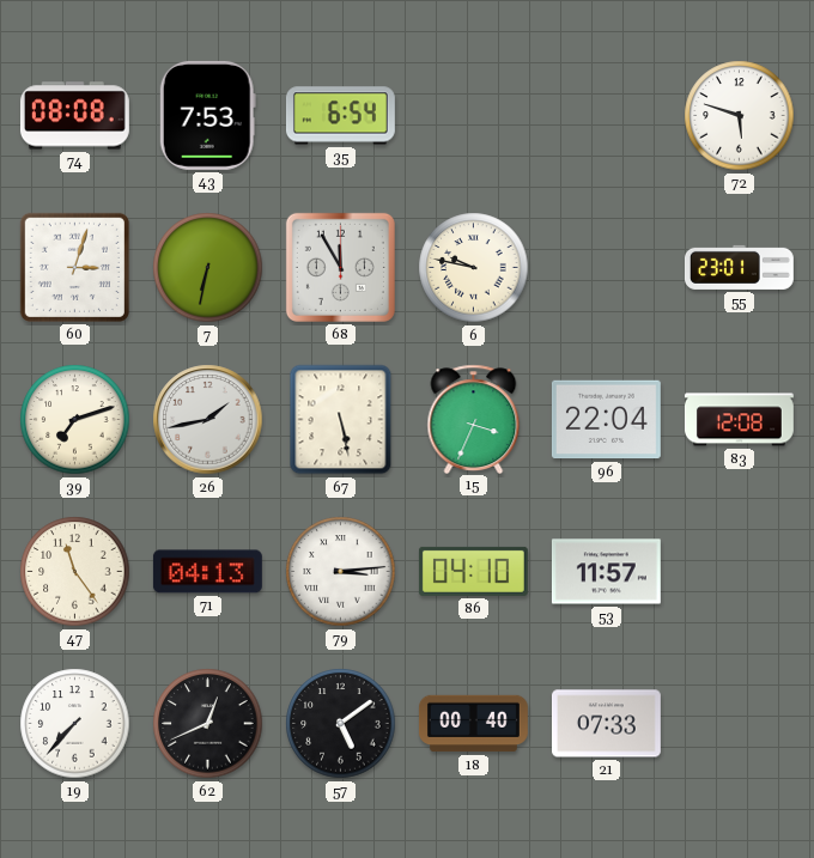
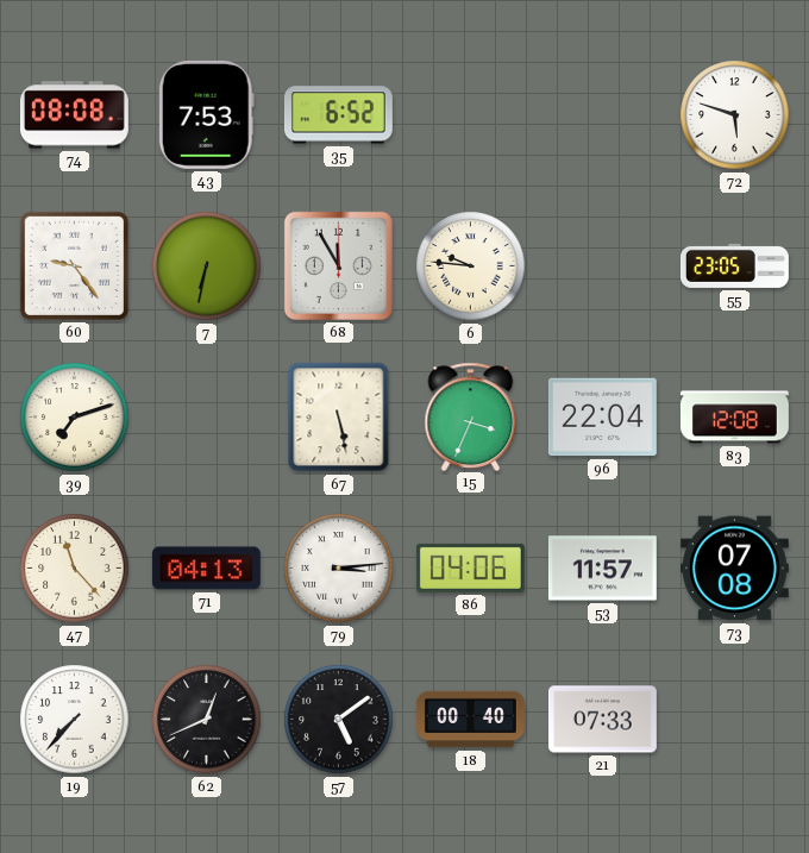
35: 6:54 -> 6:52
60: 3:03 -> 9:24
6: 9:47 -> 9:46
55: 23:01 -> 23:05
26: 1:43 -> none
47: 11:24 -> 11:23
86: 04:10 -> 04:06
73: none -> 07:08
